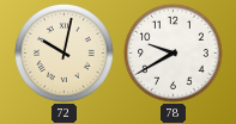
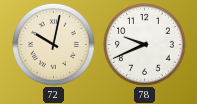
78: 9:40 -> 9:41
